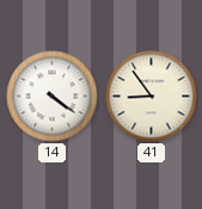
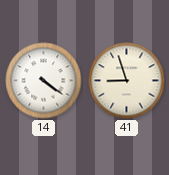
41: 8:54 -> 8:57
